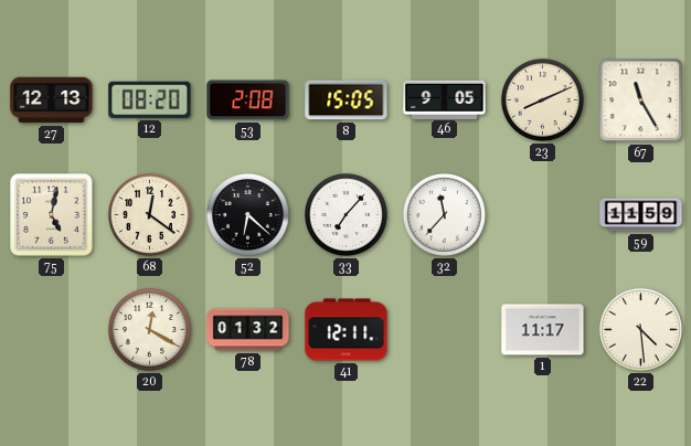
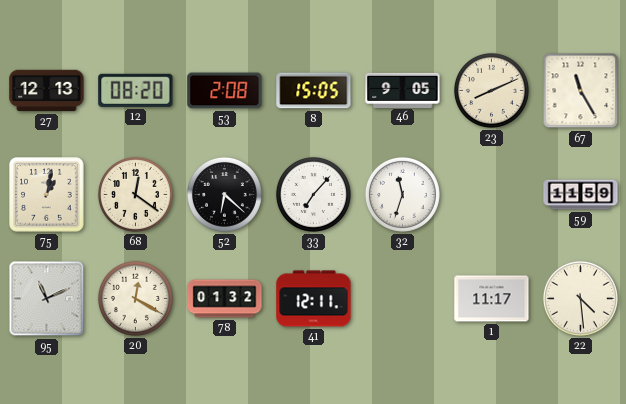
75: 5:02 -> 1:02
32: 11:37 -> 11:33
95: none -> 11:11
